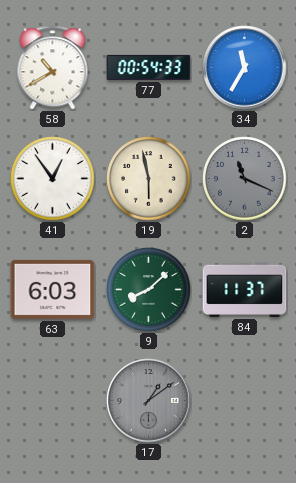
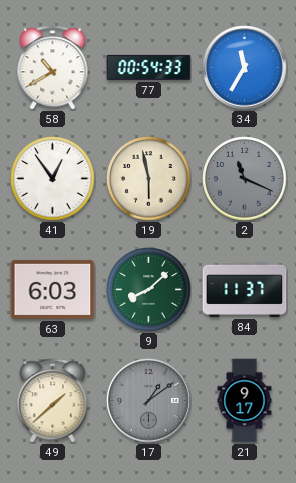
49: none -> 1:38
21: none -> 9:17
